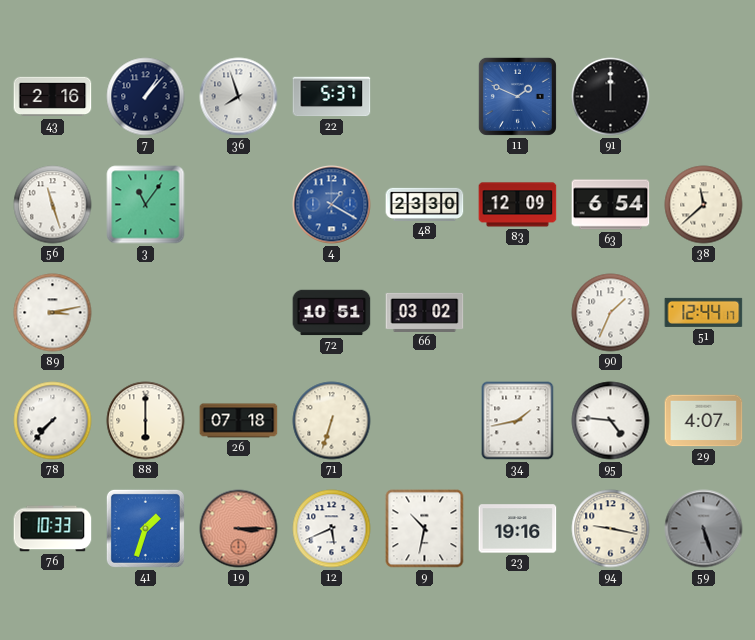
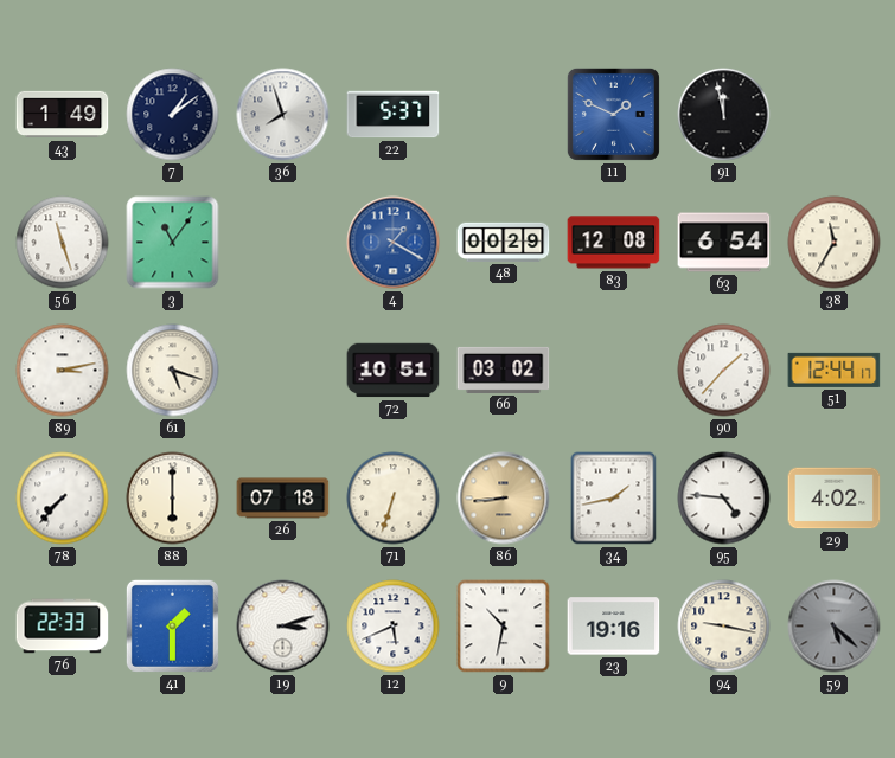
43: 2:16 -> 1:49
7: 1:07 -> 1:09
91: 12:00 -> 11:58
48: 23:30 -> 00:29
83: 12:09 -> 12:08
38: 11:38 -> 11:35
61: none -> 5:18
90: 1:34 -> 1:37
86: none -> 8:44
29: 4:07 -> 4:02
76: 10:33 -> 22:33
41: 1:33 -> 1:30
19: 3:15 -> 3:12
19 dial: salmon -> white
59: 5:27 -> 5:22
